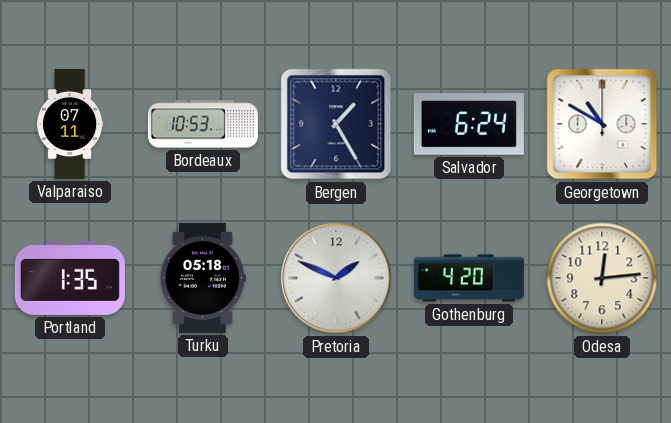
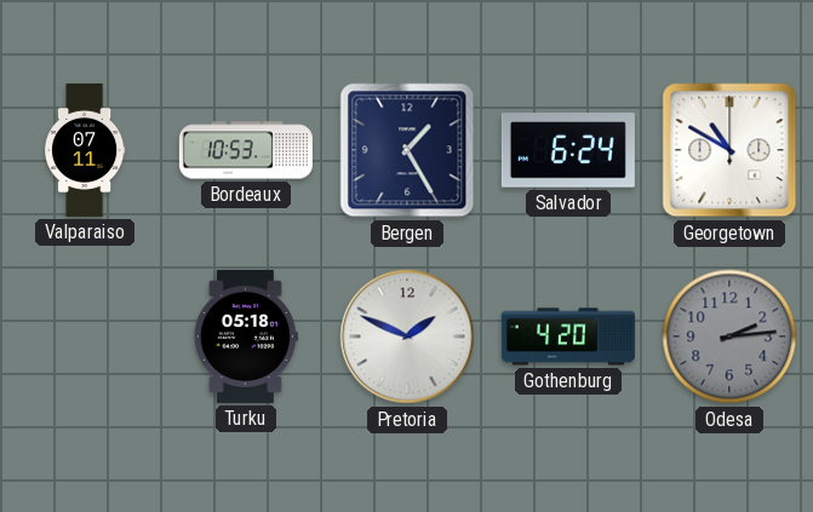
Portland: 1:35 -> none
Odesa: 12:14 -> 2:14
Odesa dial: cream -> grey
